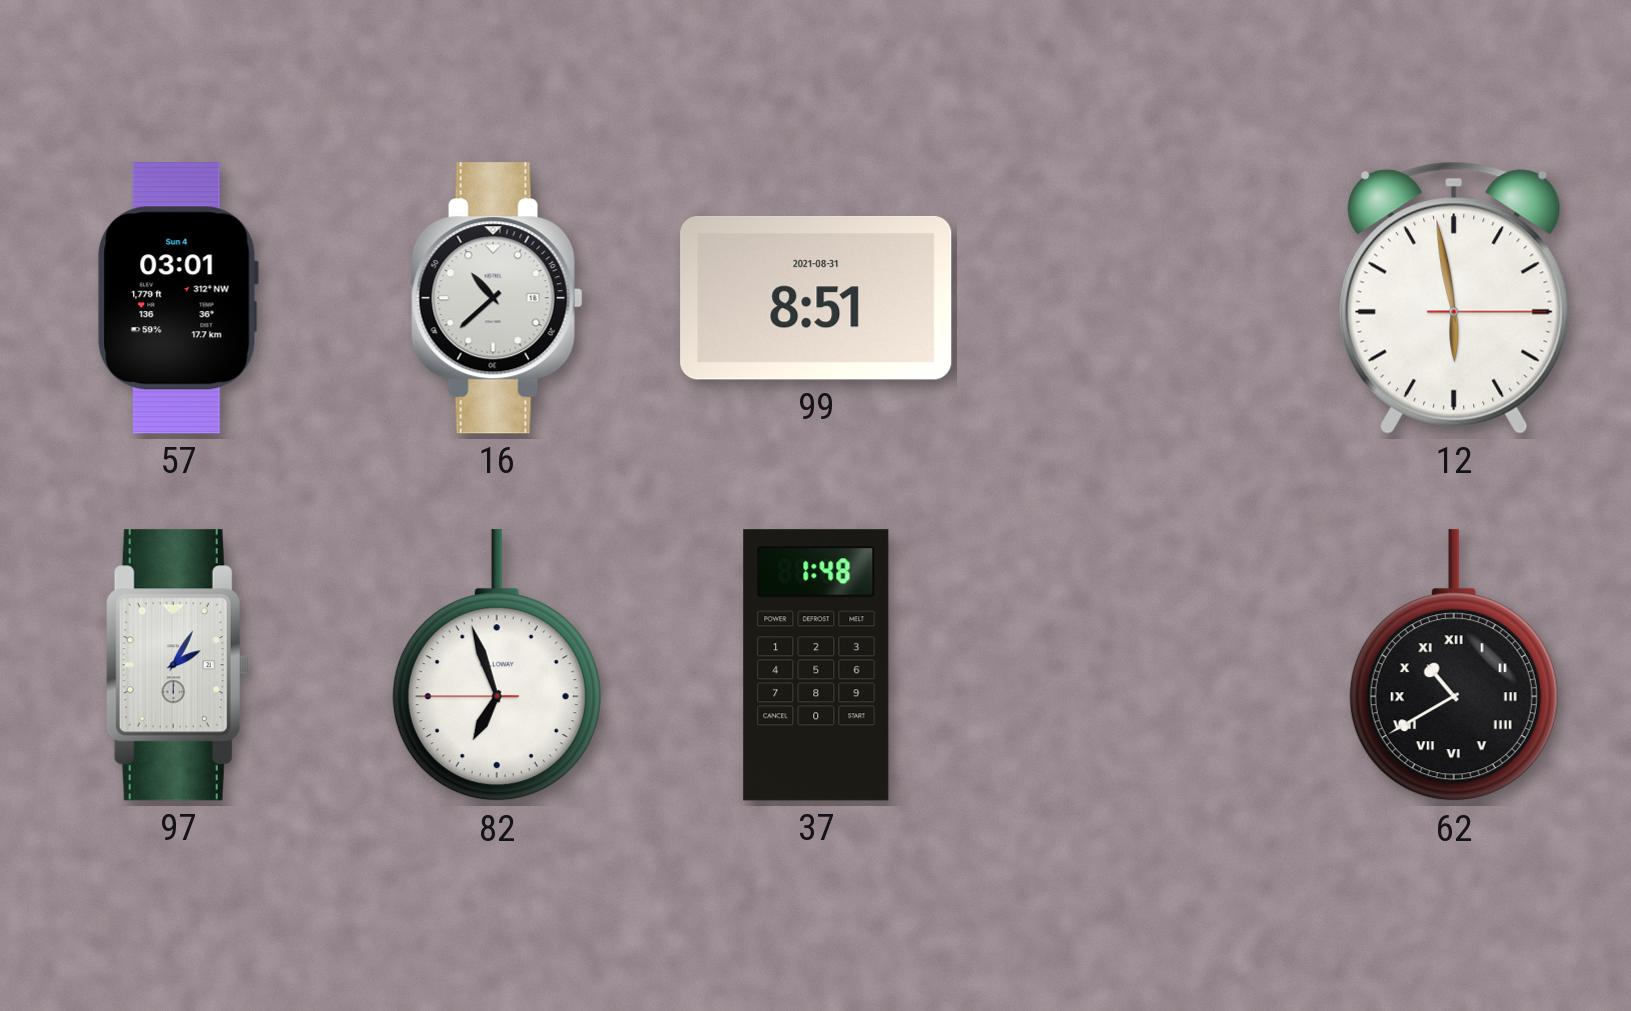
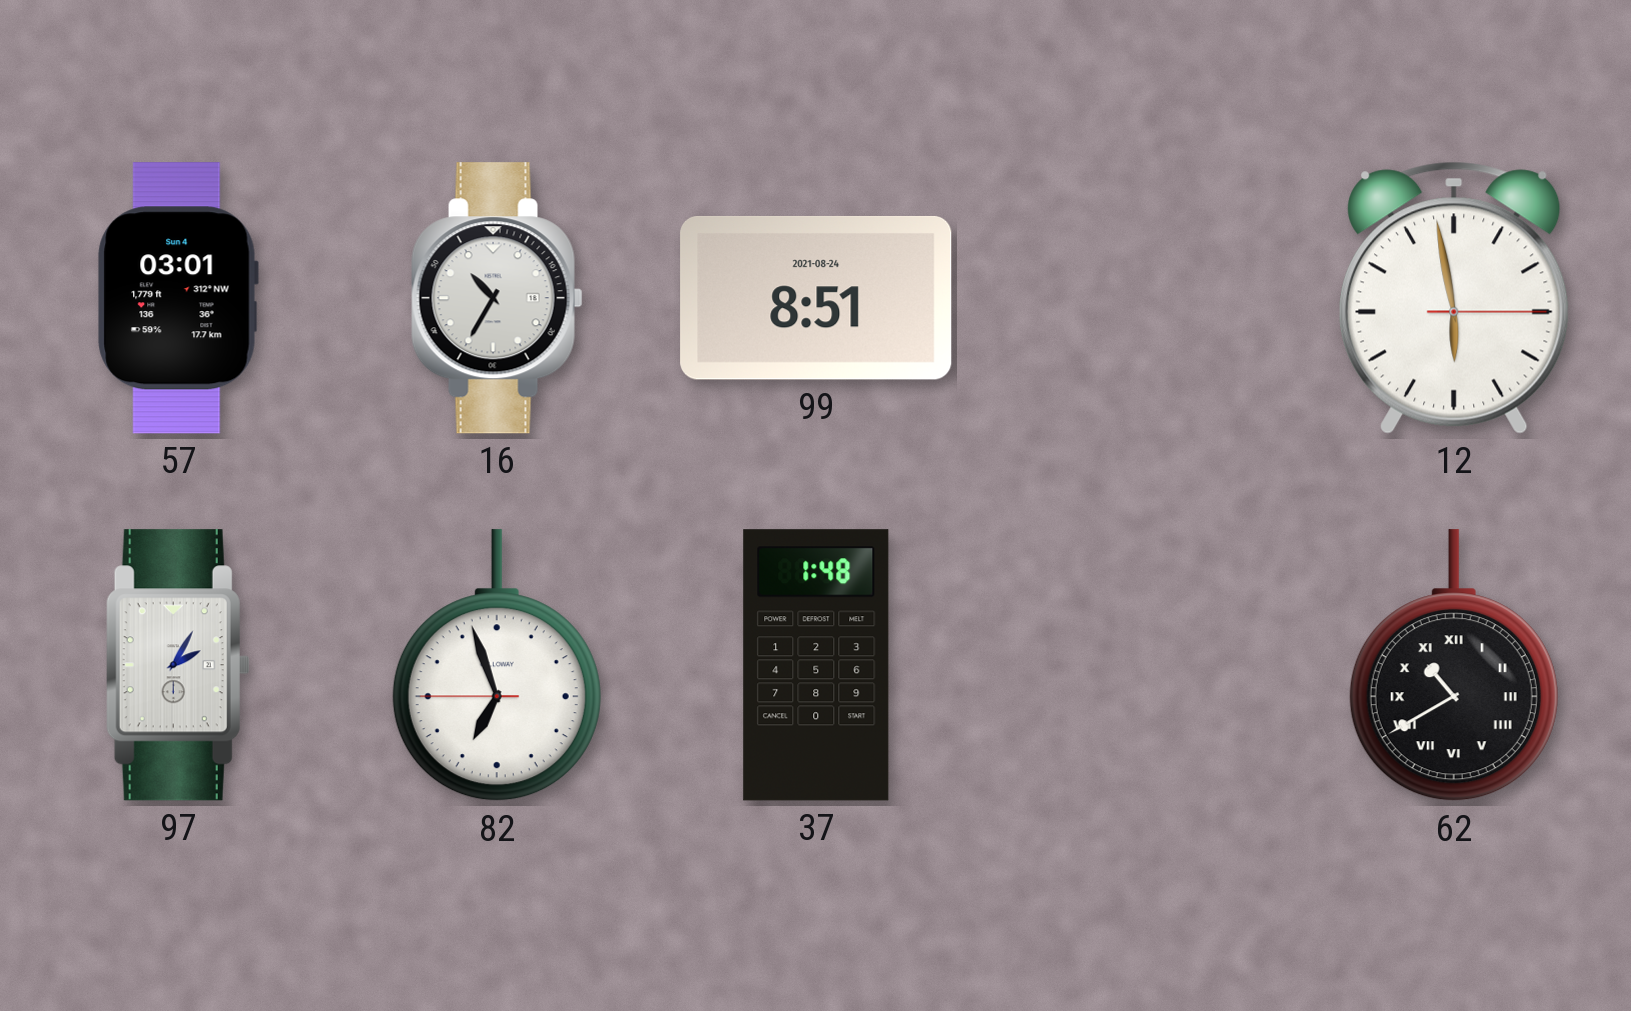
16: 10:38 -> 10:35
99 date: 2021-08-31 -> 2021-08-24
